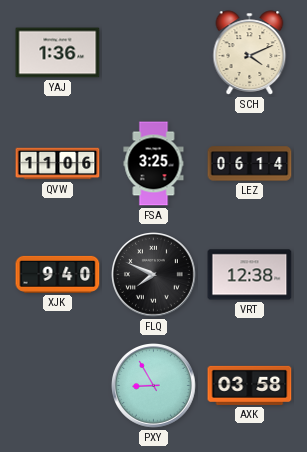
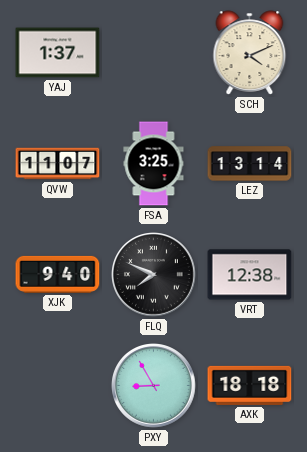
YAJ: 1:36 -> 1:37
QVW: 11:06 -> 11:07
LEZ: 06:14 -> 13:14
AXK: 03:58 -> 18:18
